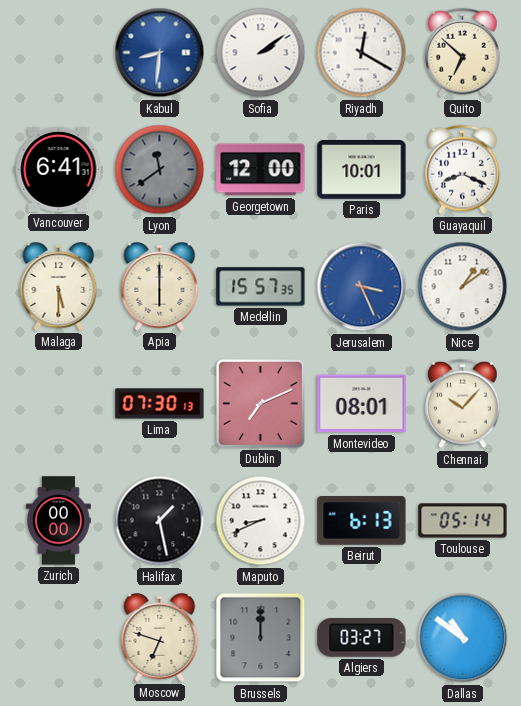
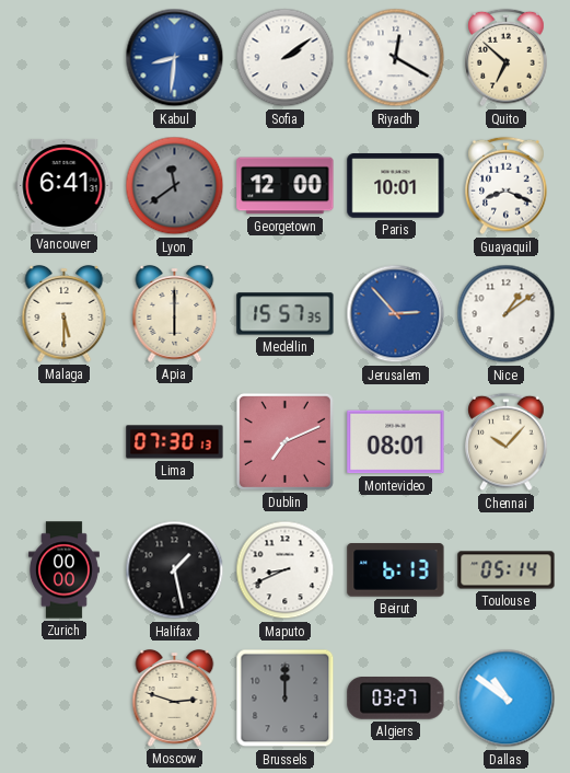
Jerusalem: 3:26 -> 2:53
Moscow: 6:48 -> 2:48
